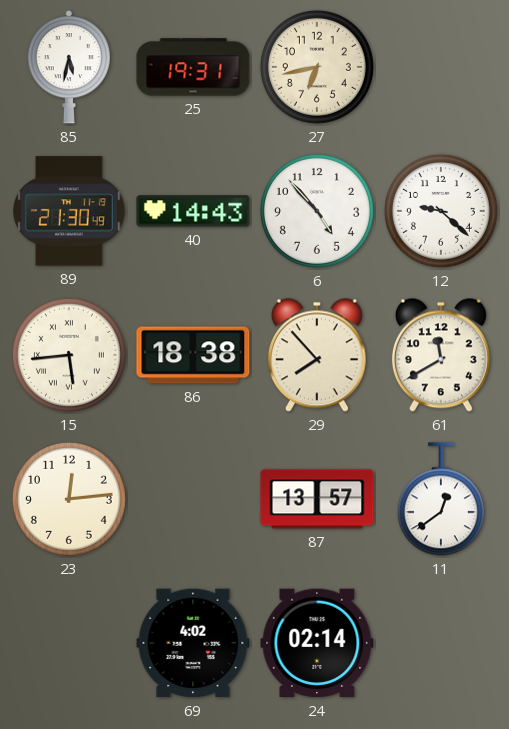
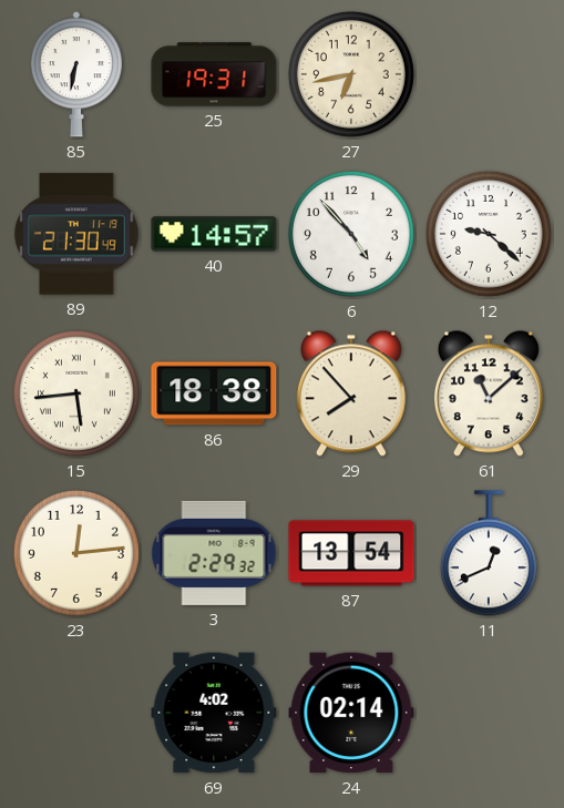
85: 5:32 -> 6:32
40: 14:43 -> 14:57
61: 11:40 -> 11:08
3: none -> 2:29
87: 13:57 -> 13:54
11: 12:39 -> 12:41
